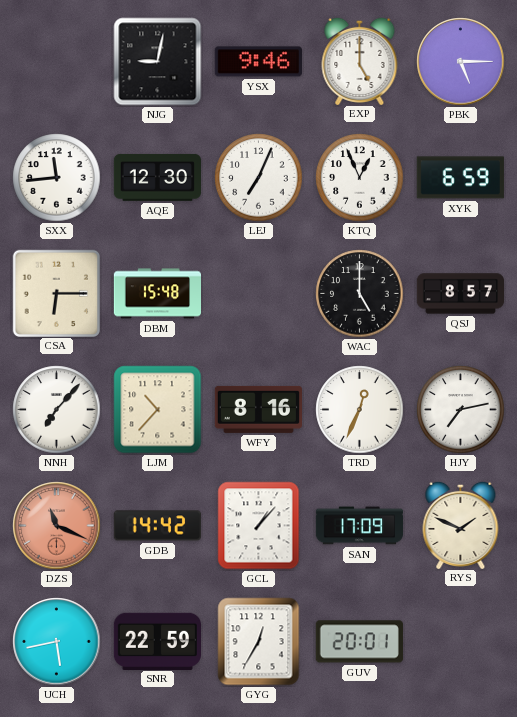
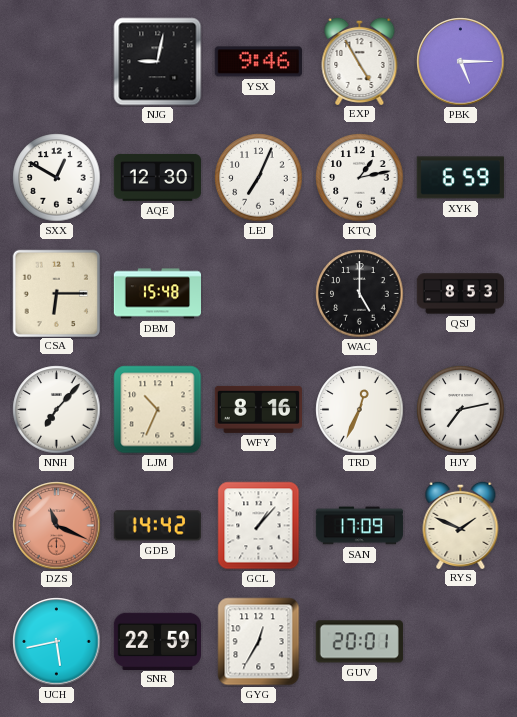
EXP: 5:00 -> 4:55
SXX: 11:44 -> 12:50
KTQ: 12:56 -> 1:13
QSJ: 8:57 -> 8:53
LJM: 10:37 -> 10:34
